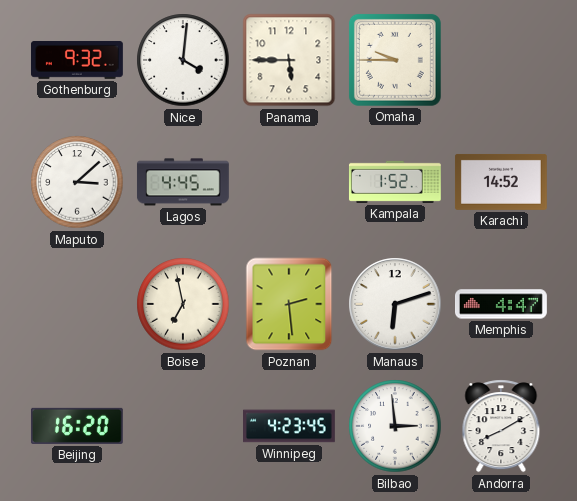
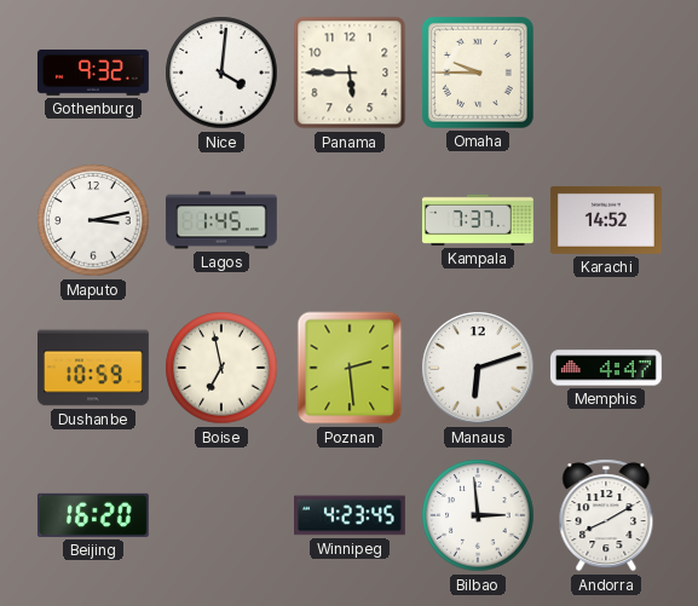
Maputo: 3:08 -> 3:13
Lagos: 4:45 -> 1:45
Kampala: 1:52 -> 7:37
Dushanbe: none -> 10:59
